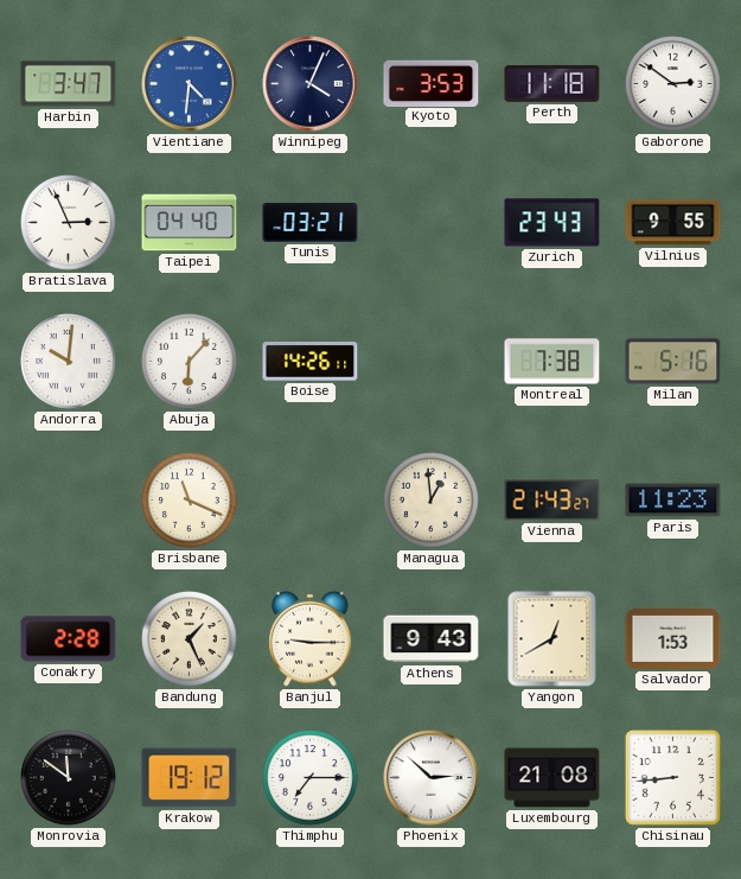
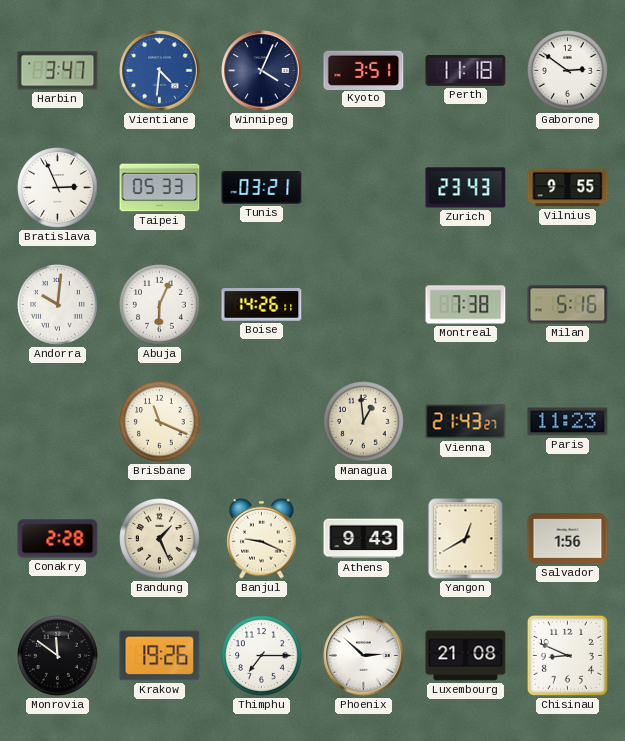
Kyoto: 3:53 -> 3:51
Taipei: 04:40 -> 05:33
Abuja: 6:07 -> 6:04
Banjul: 9:15 -> 9:19
Salvador: 1:53 -> 1:56
Krakow: 19:12 -> 19:26
Chisinau: 8:44 -> 8:49
